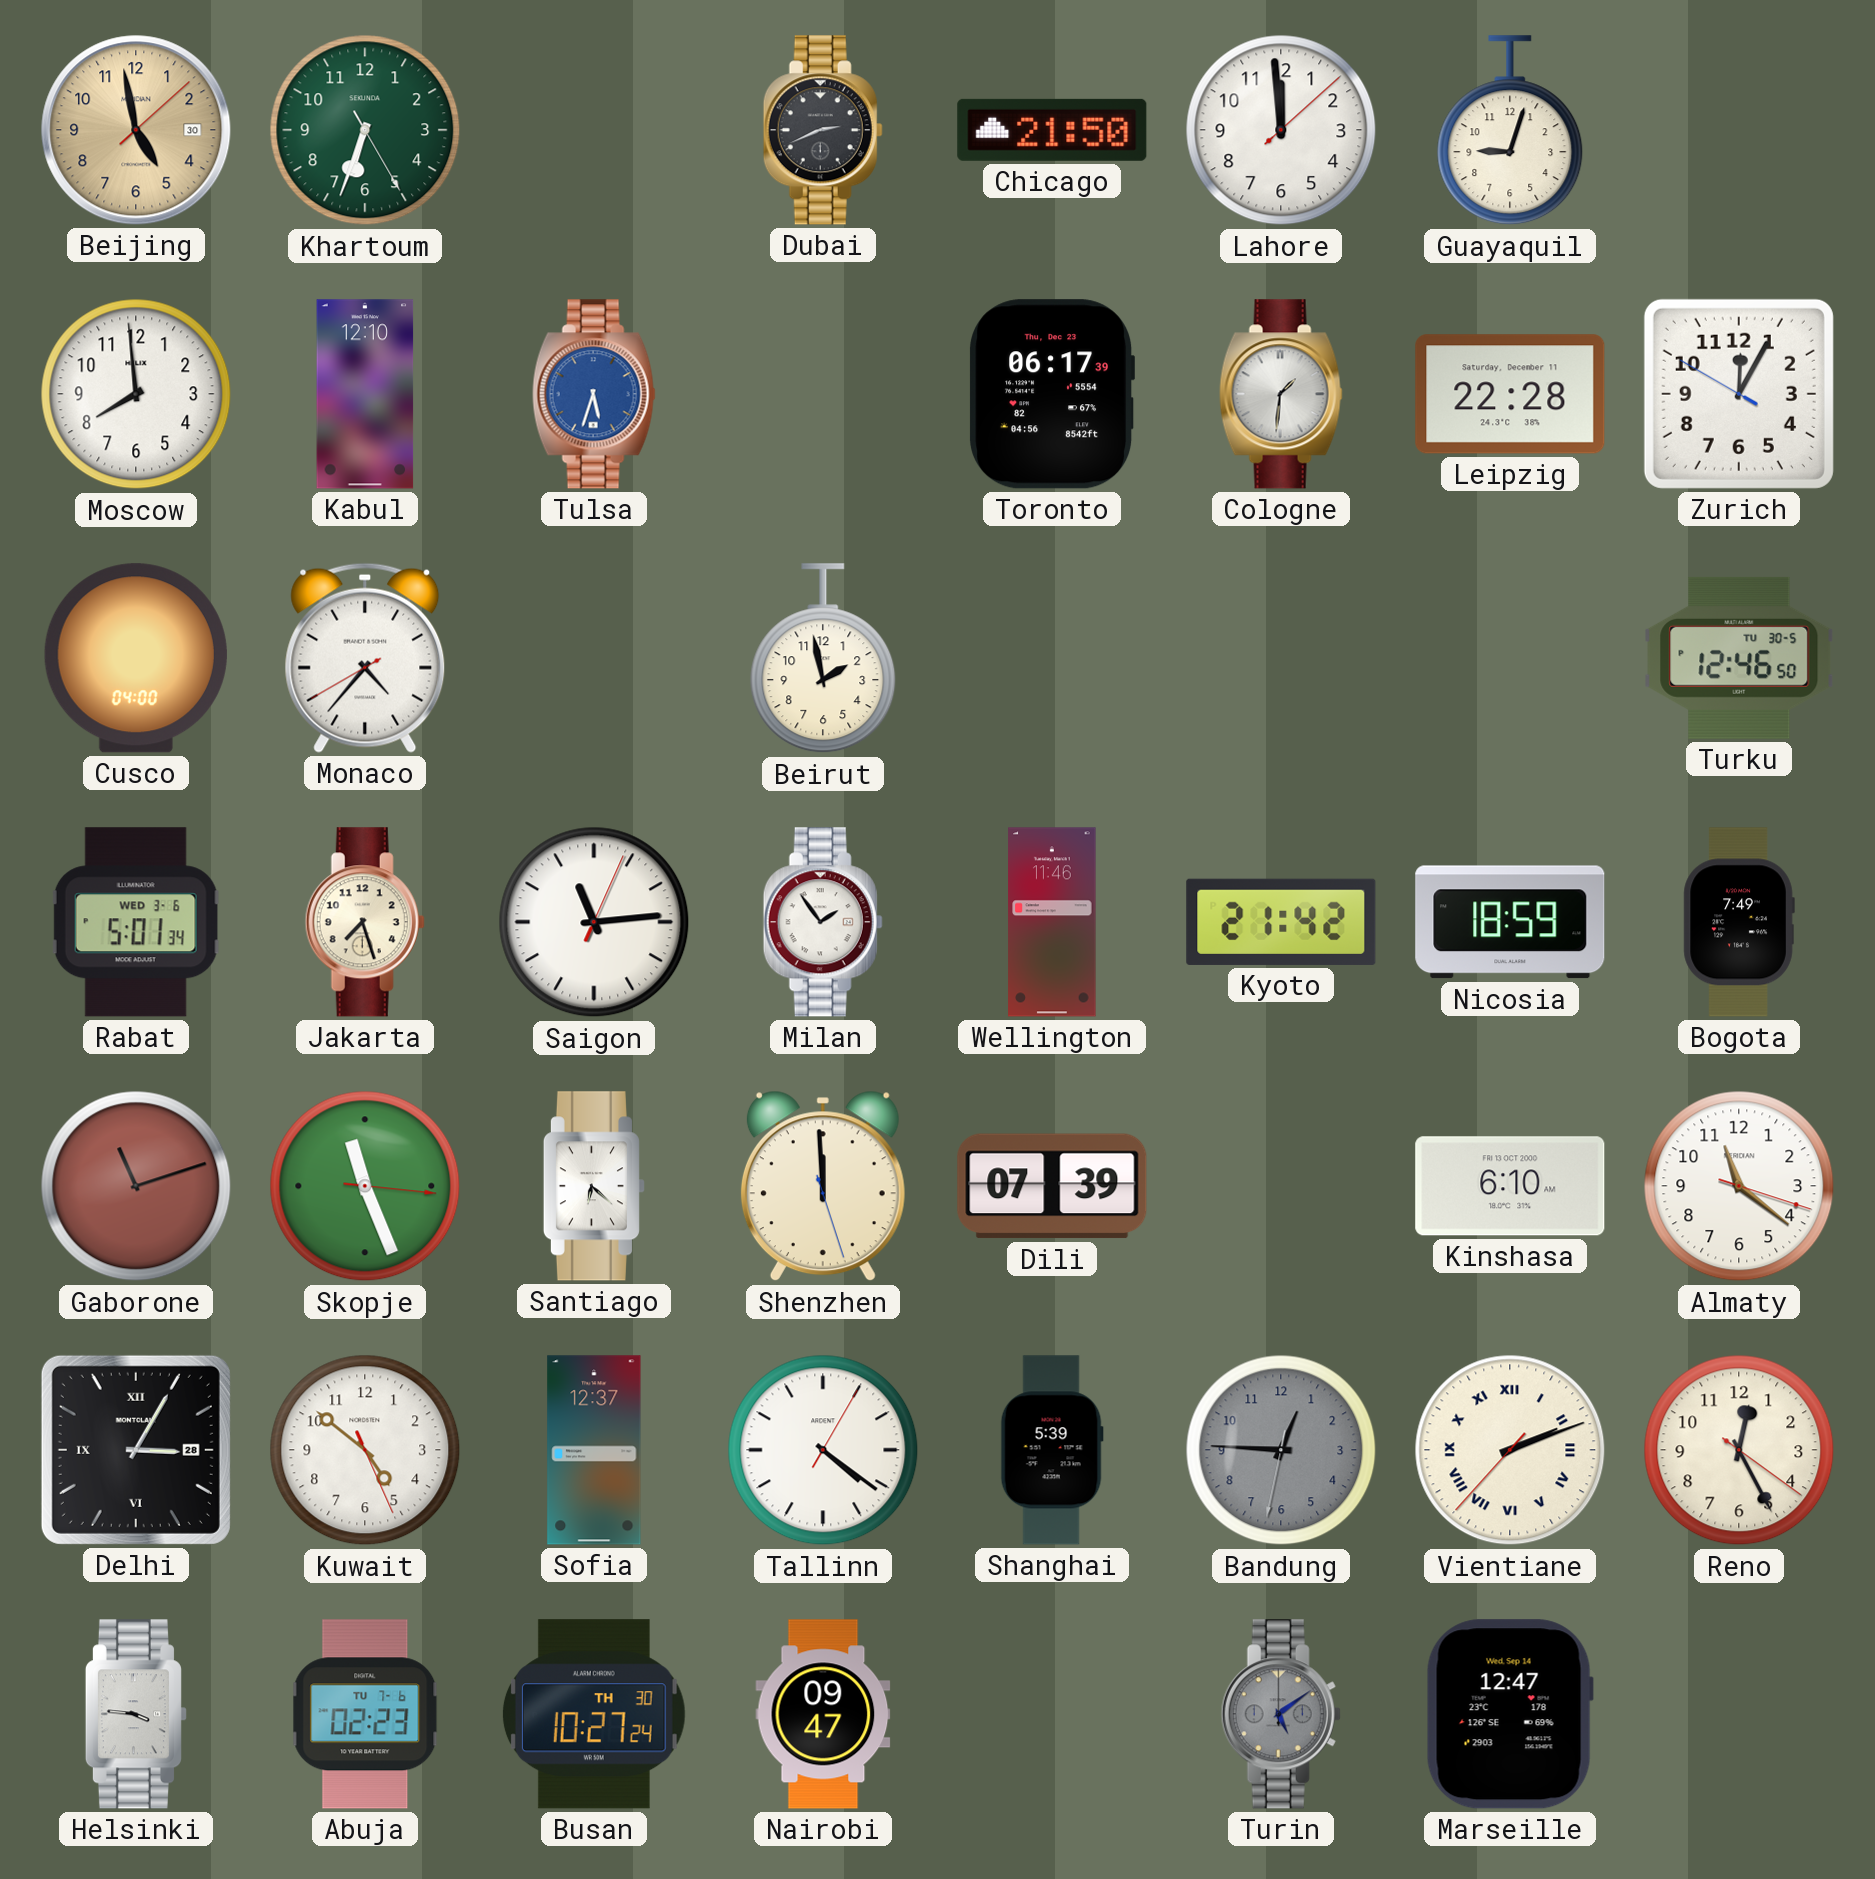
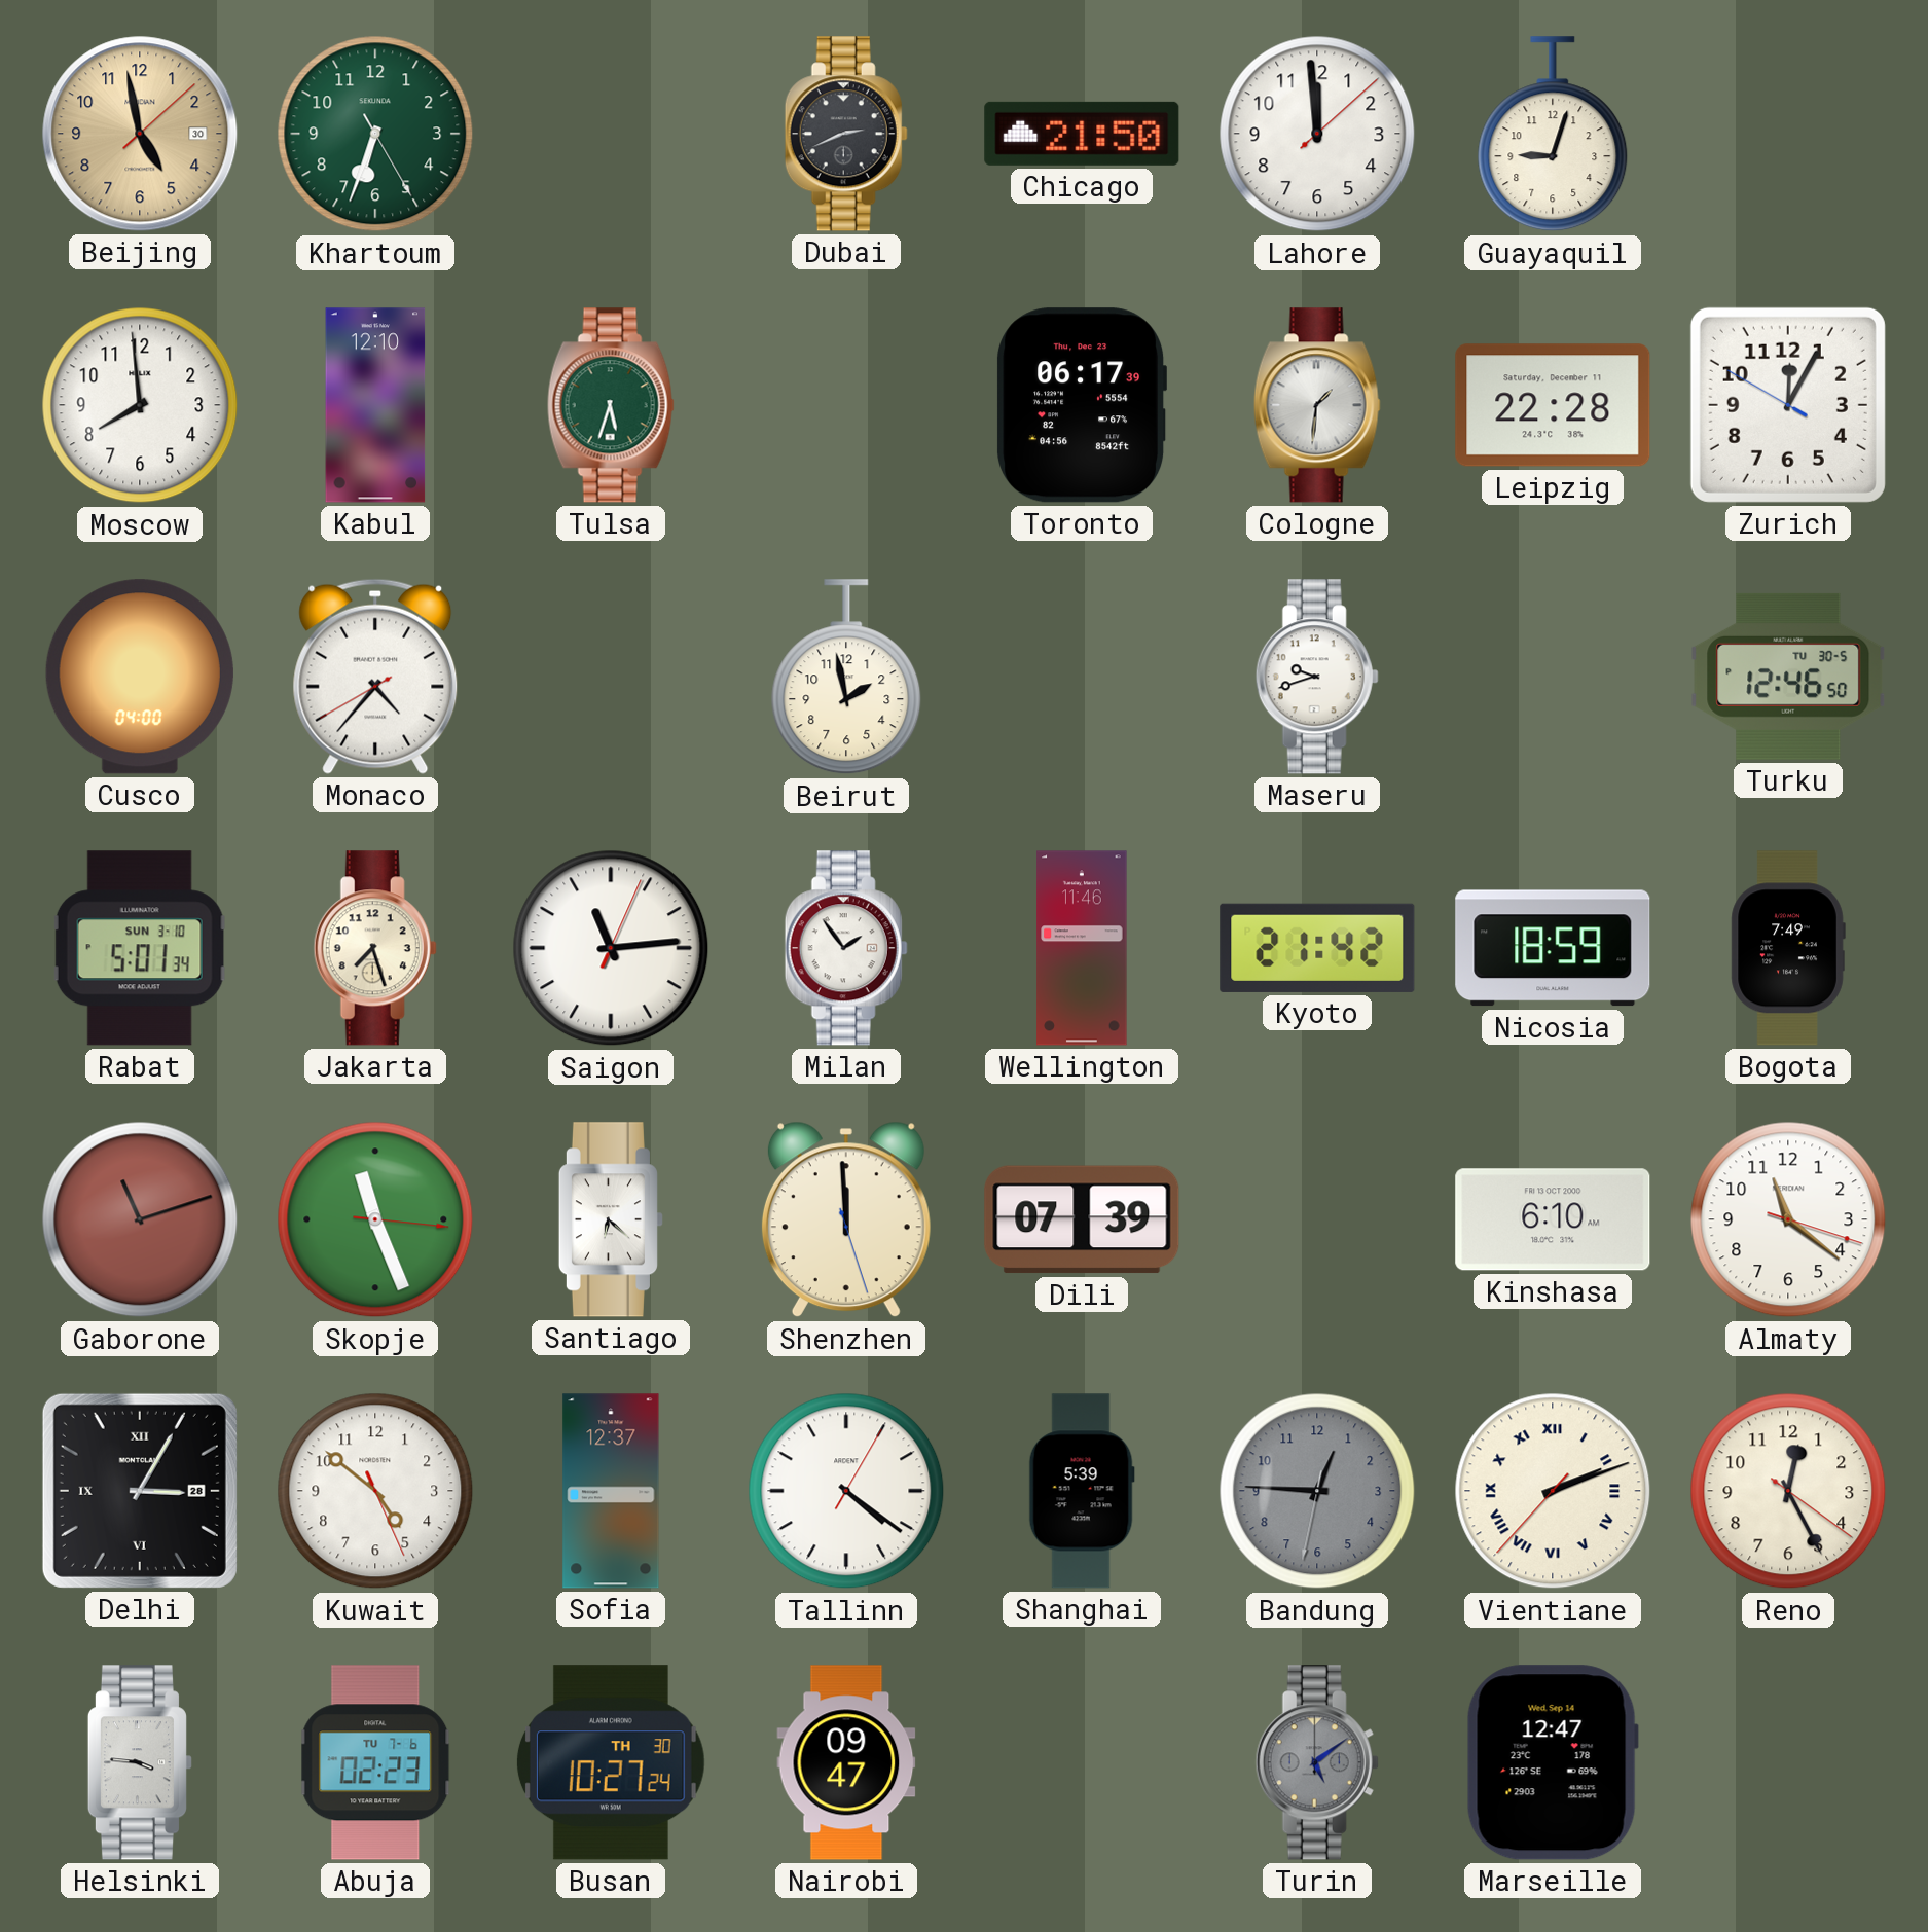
Tulsa dial: blue -> green
Maseru: none -> 9:42
Rabat date: WED 3-6 -> SUN 3-10
